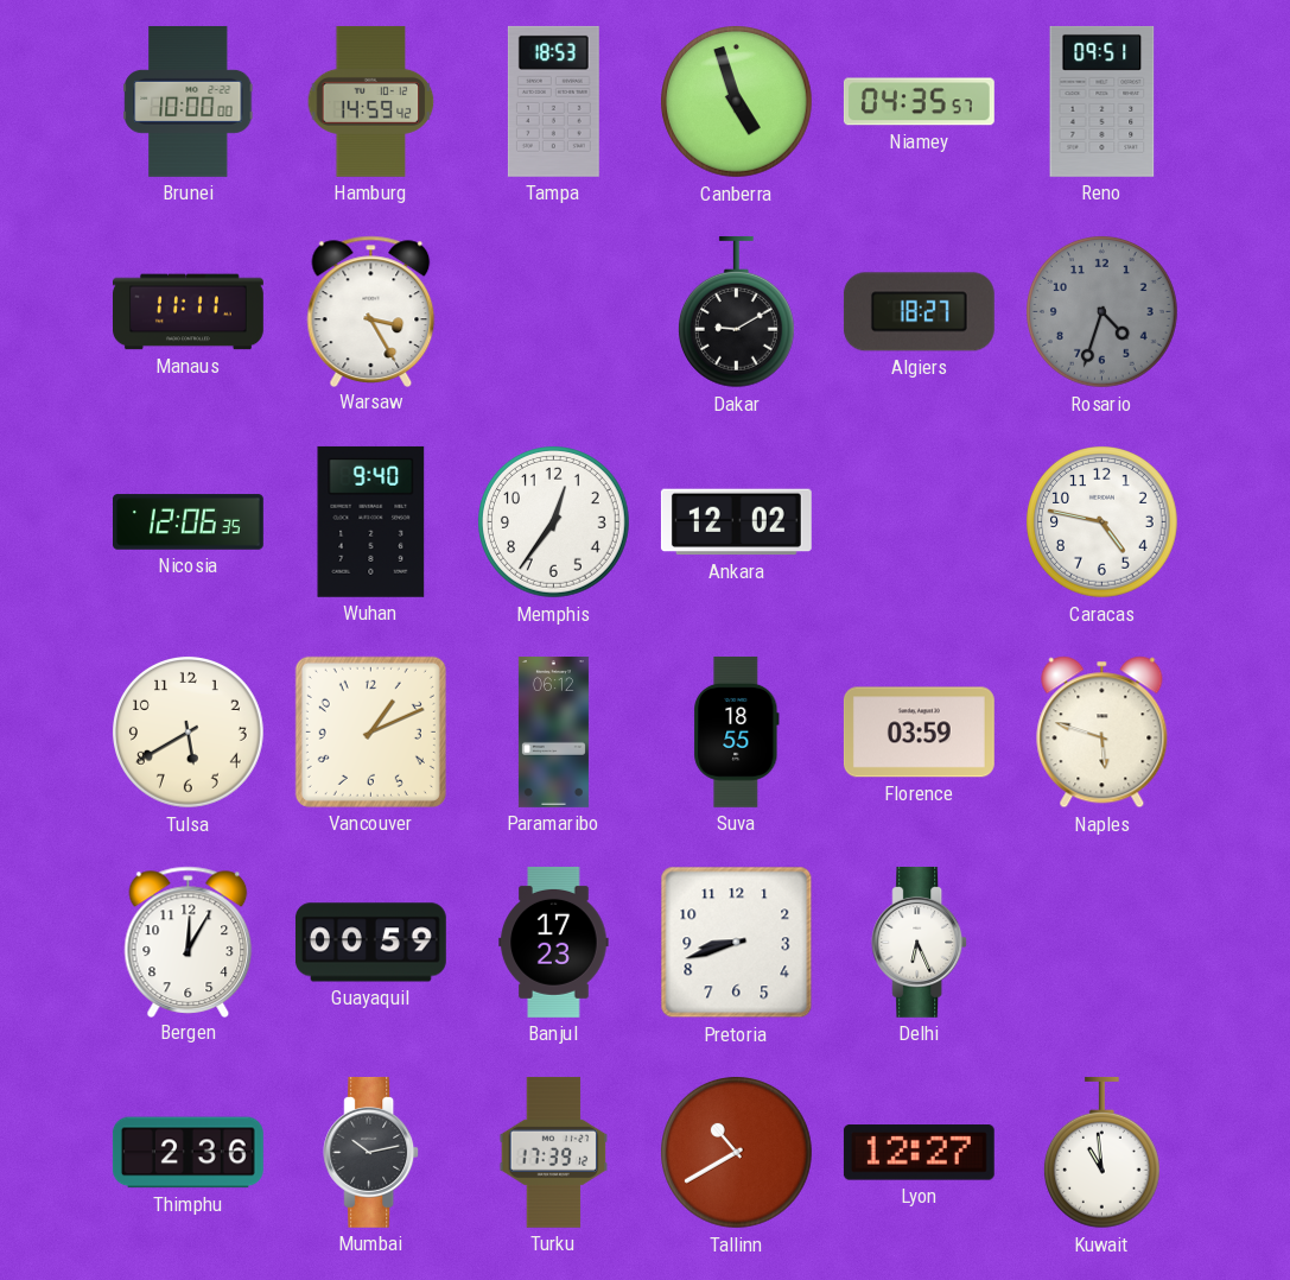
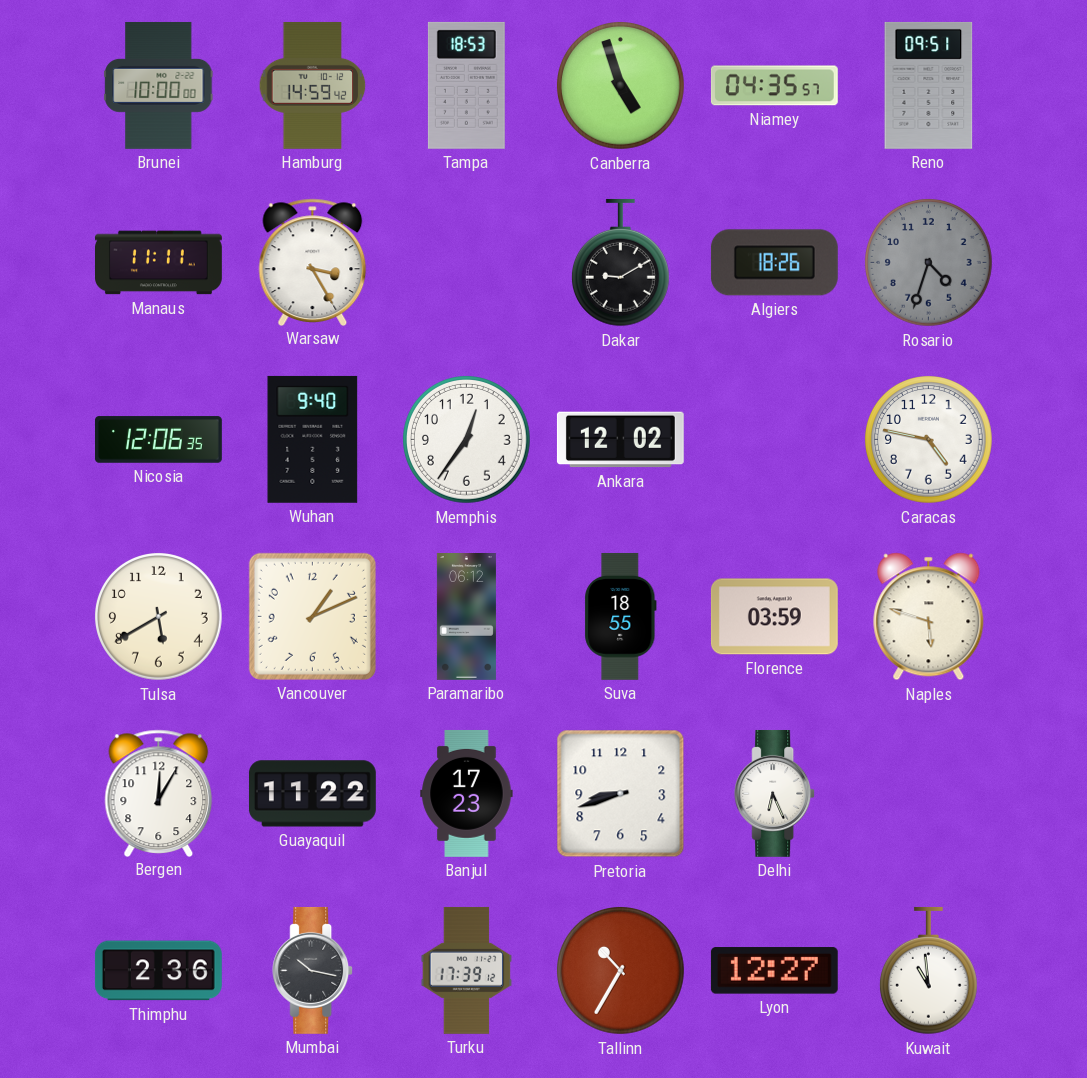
Algiers: 18:27 -> 18:26
Guayaquil: 00:59 -> 11:22
Mumbai: 10:13 -> 10:17
Tallinn: 10:40 -> 10:35
